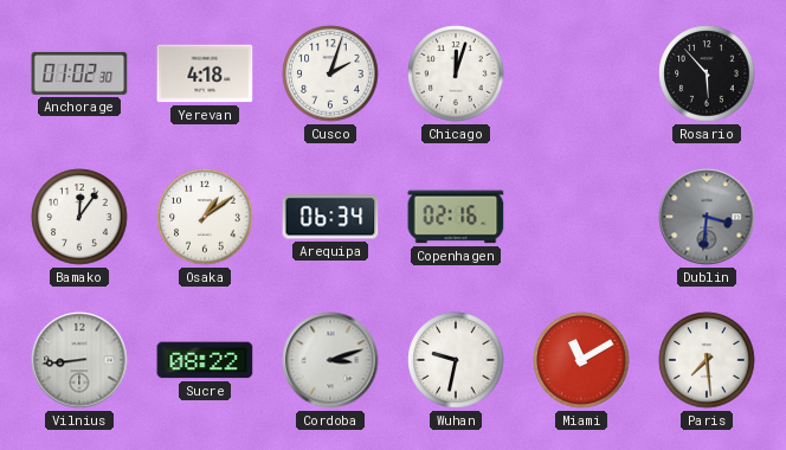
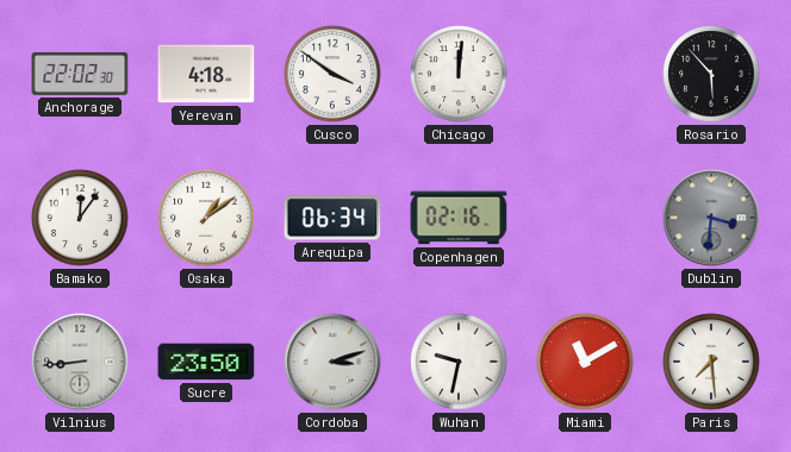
Anchorage: 01:02 -> 22:02
Cusco: 2:03 -> 3:51
Chicago: 12:03 -> 12:01
Sucre: 08:22 -> 23:50
